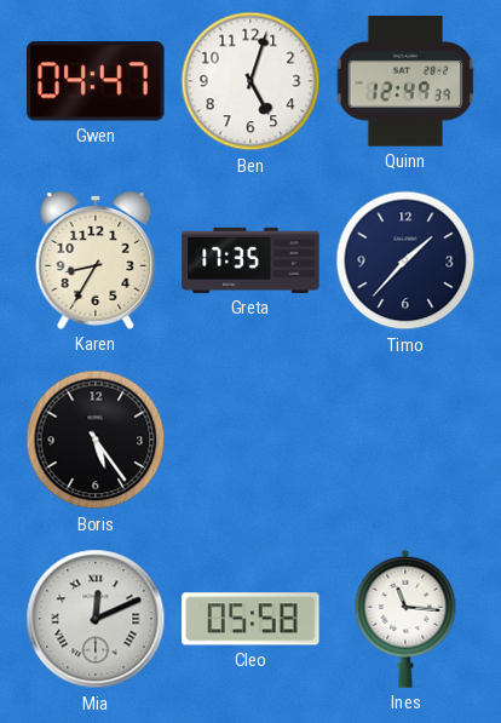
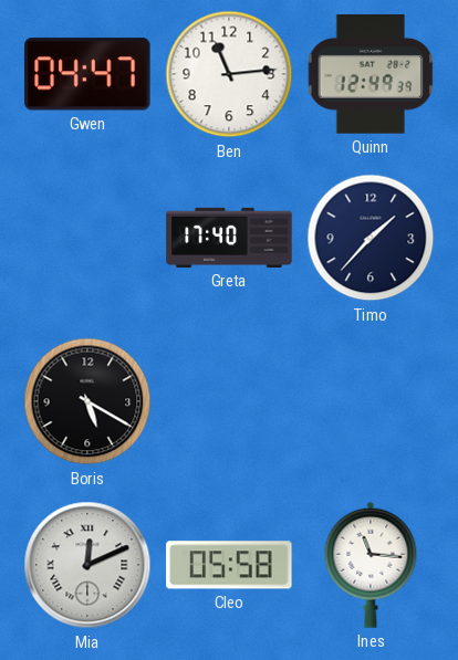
Ben: 5:03 -> 11:14
Karen: 8:35 -> none
Greta: 17:35 -> 17:40
Boris: 5:24 -> 5:20
